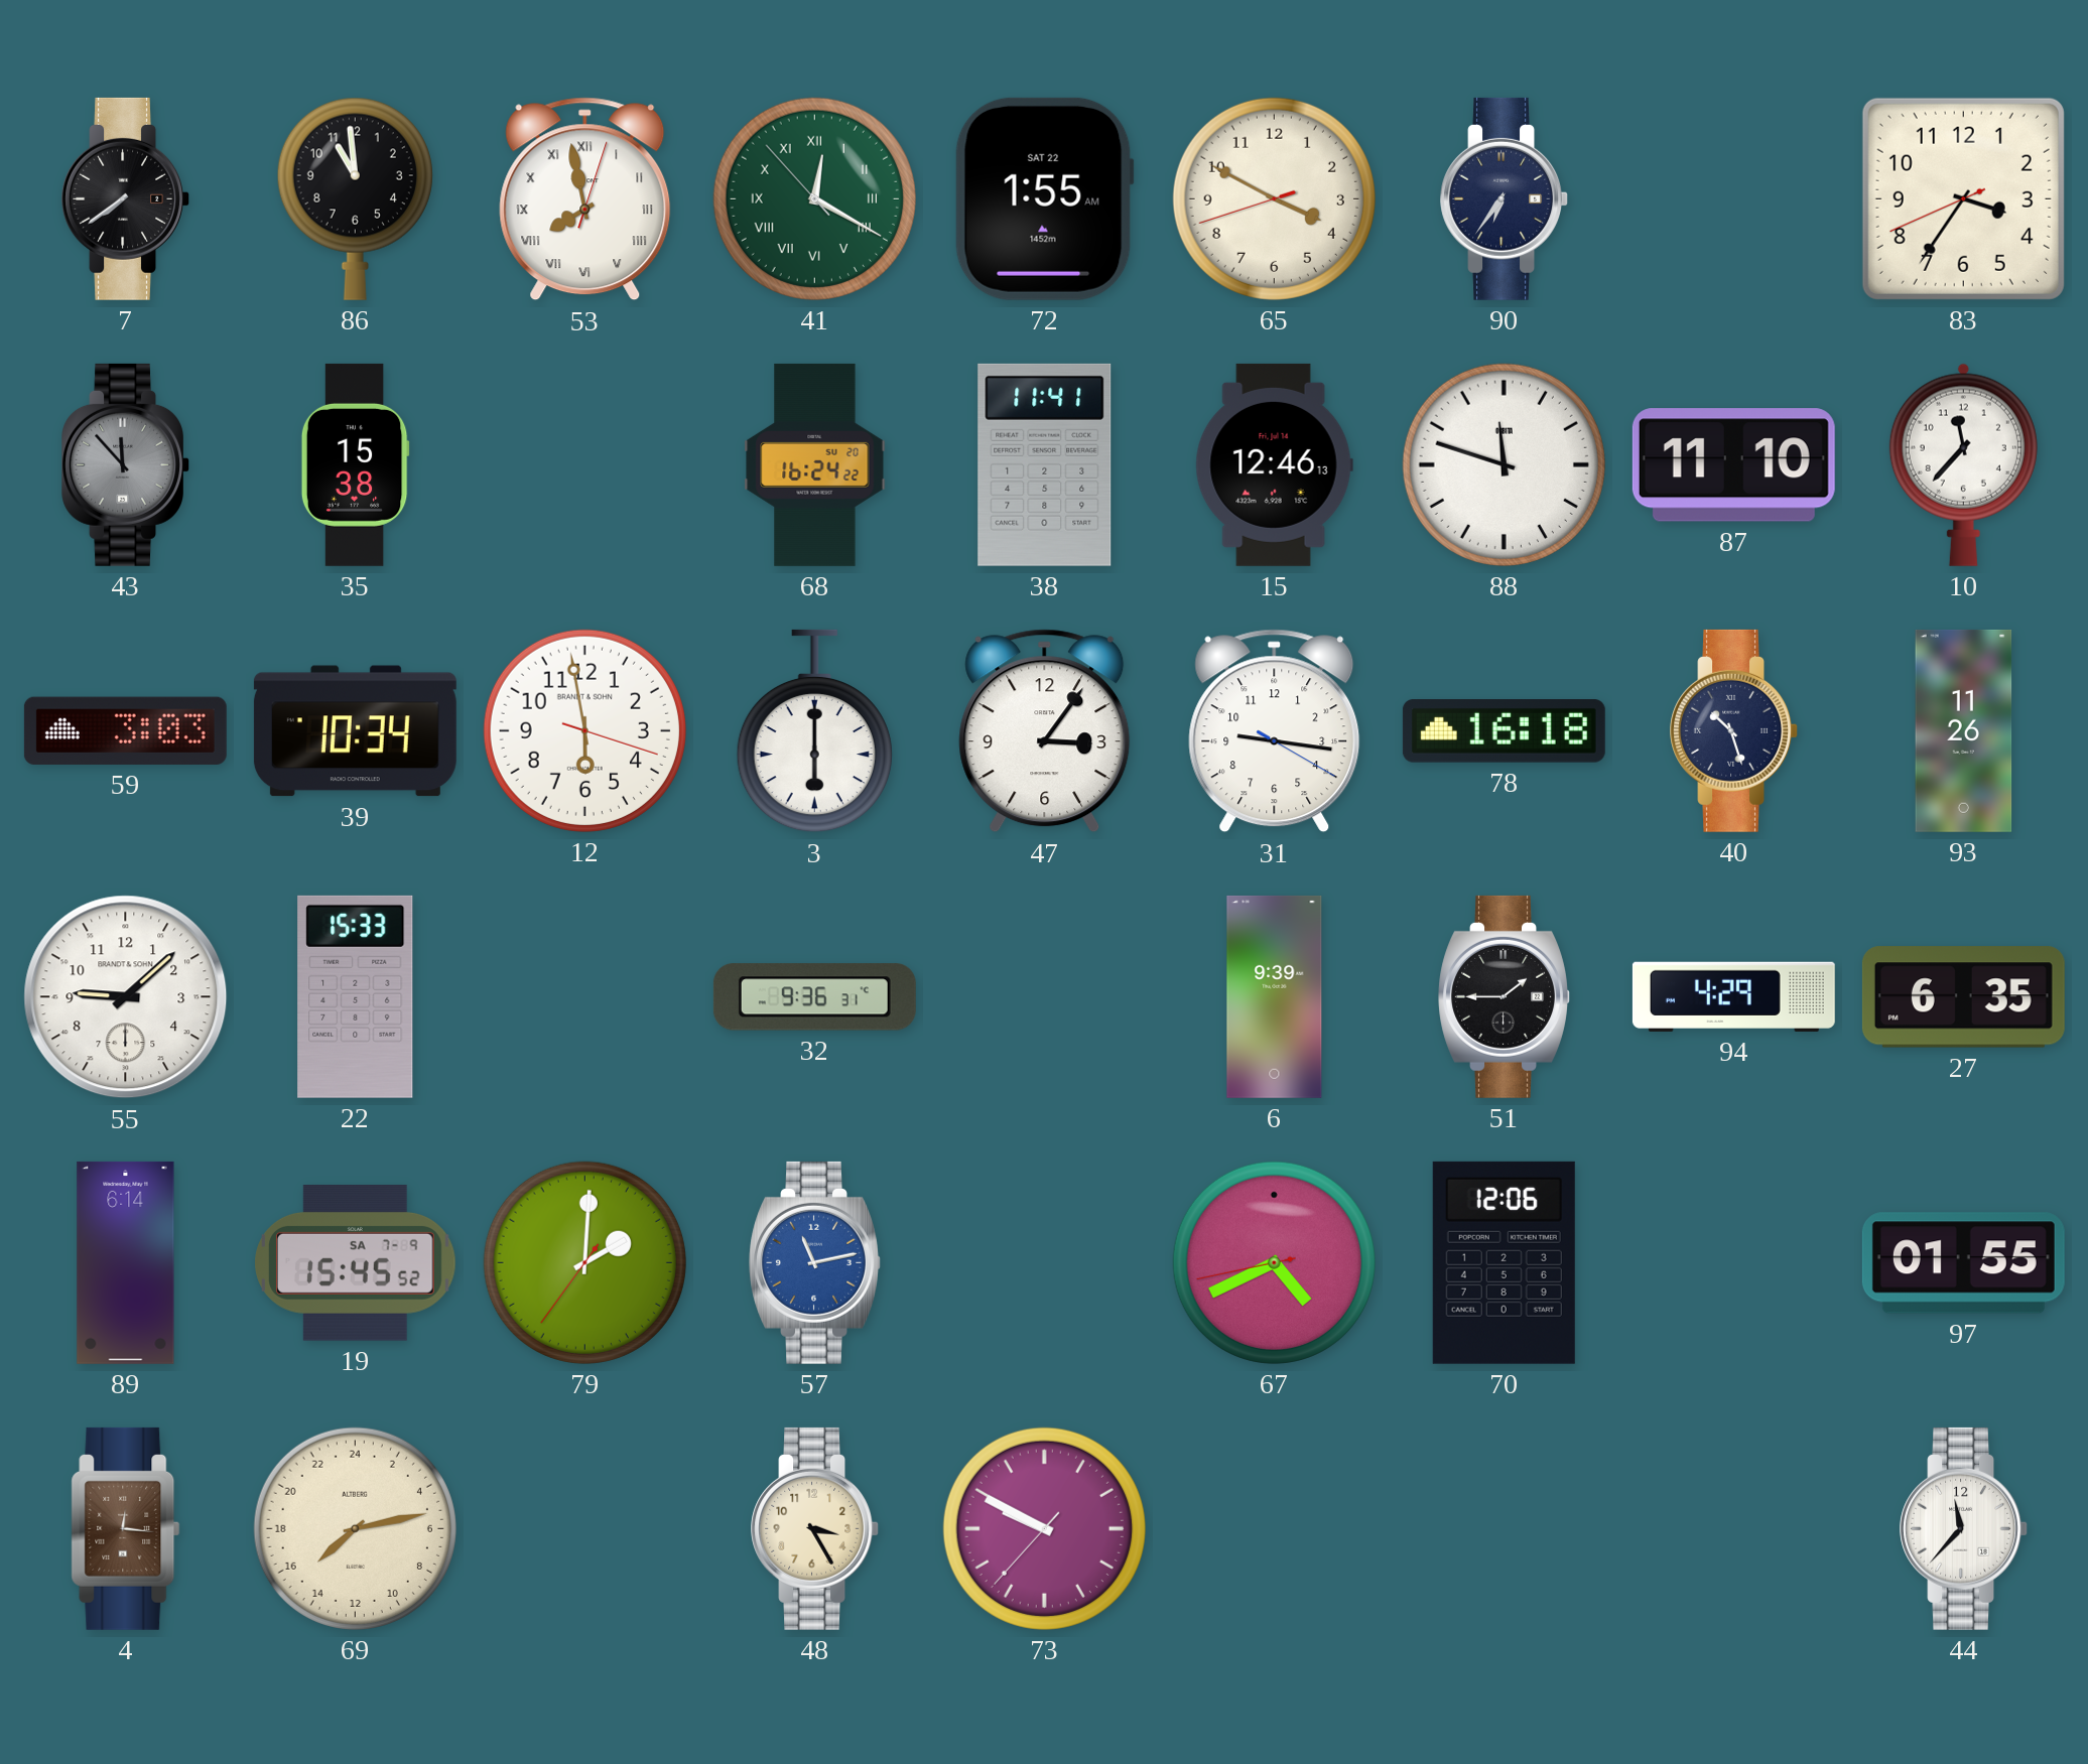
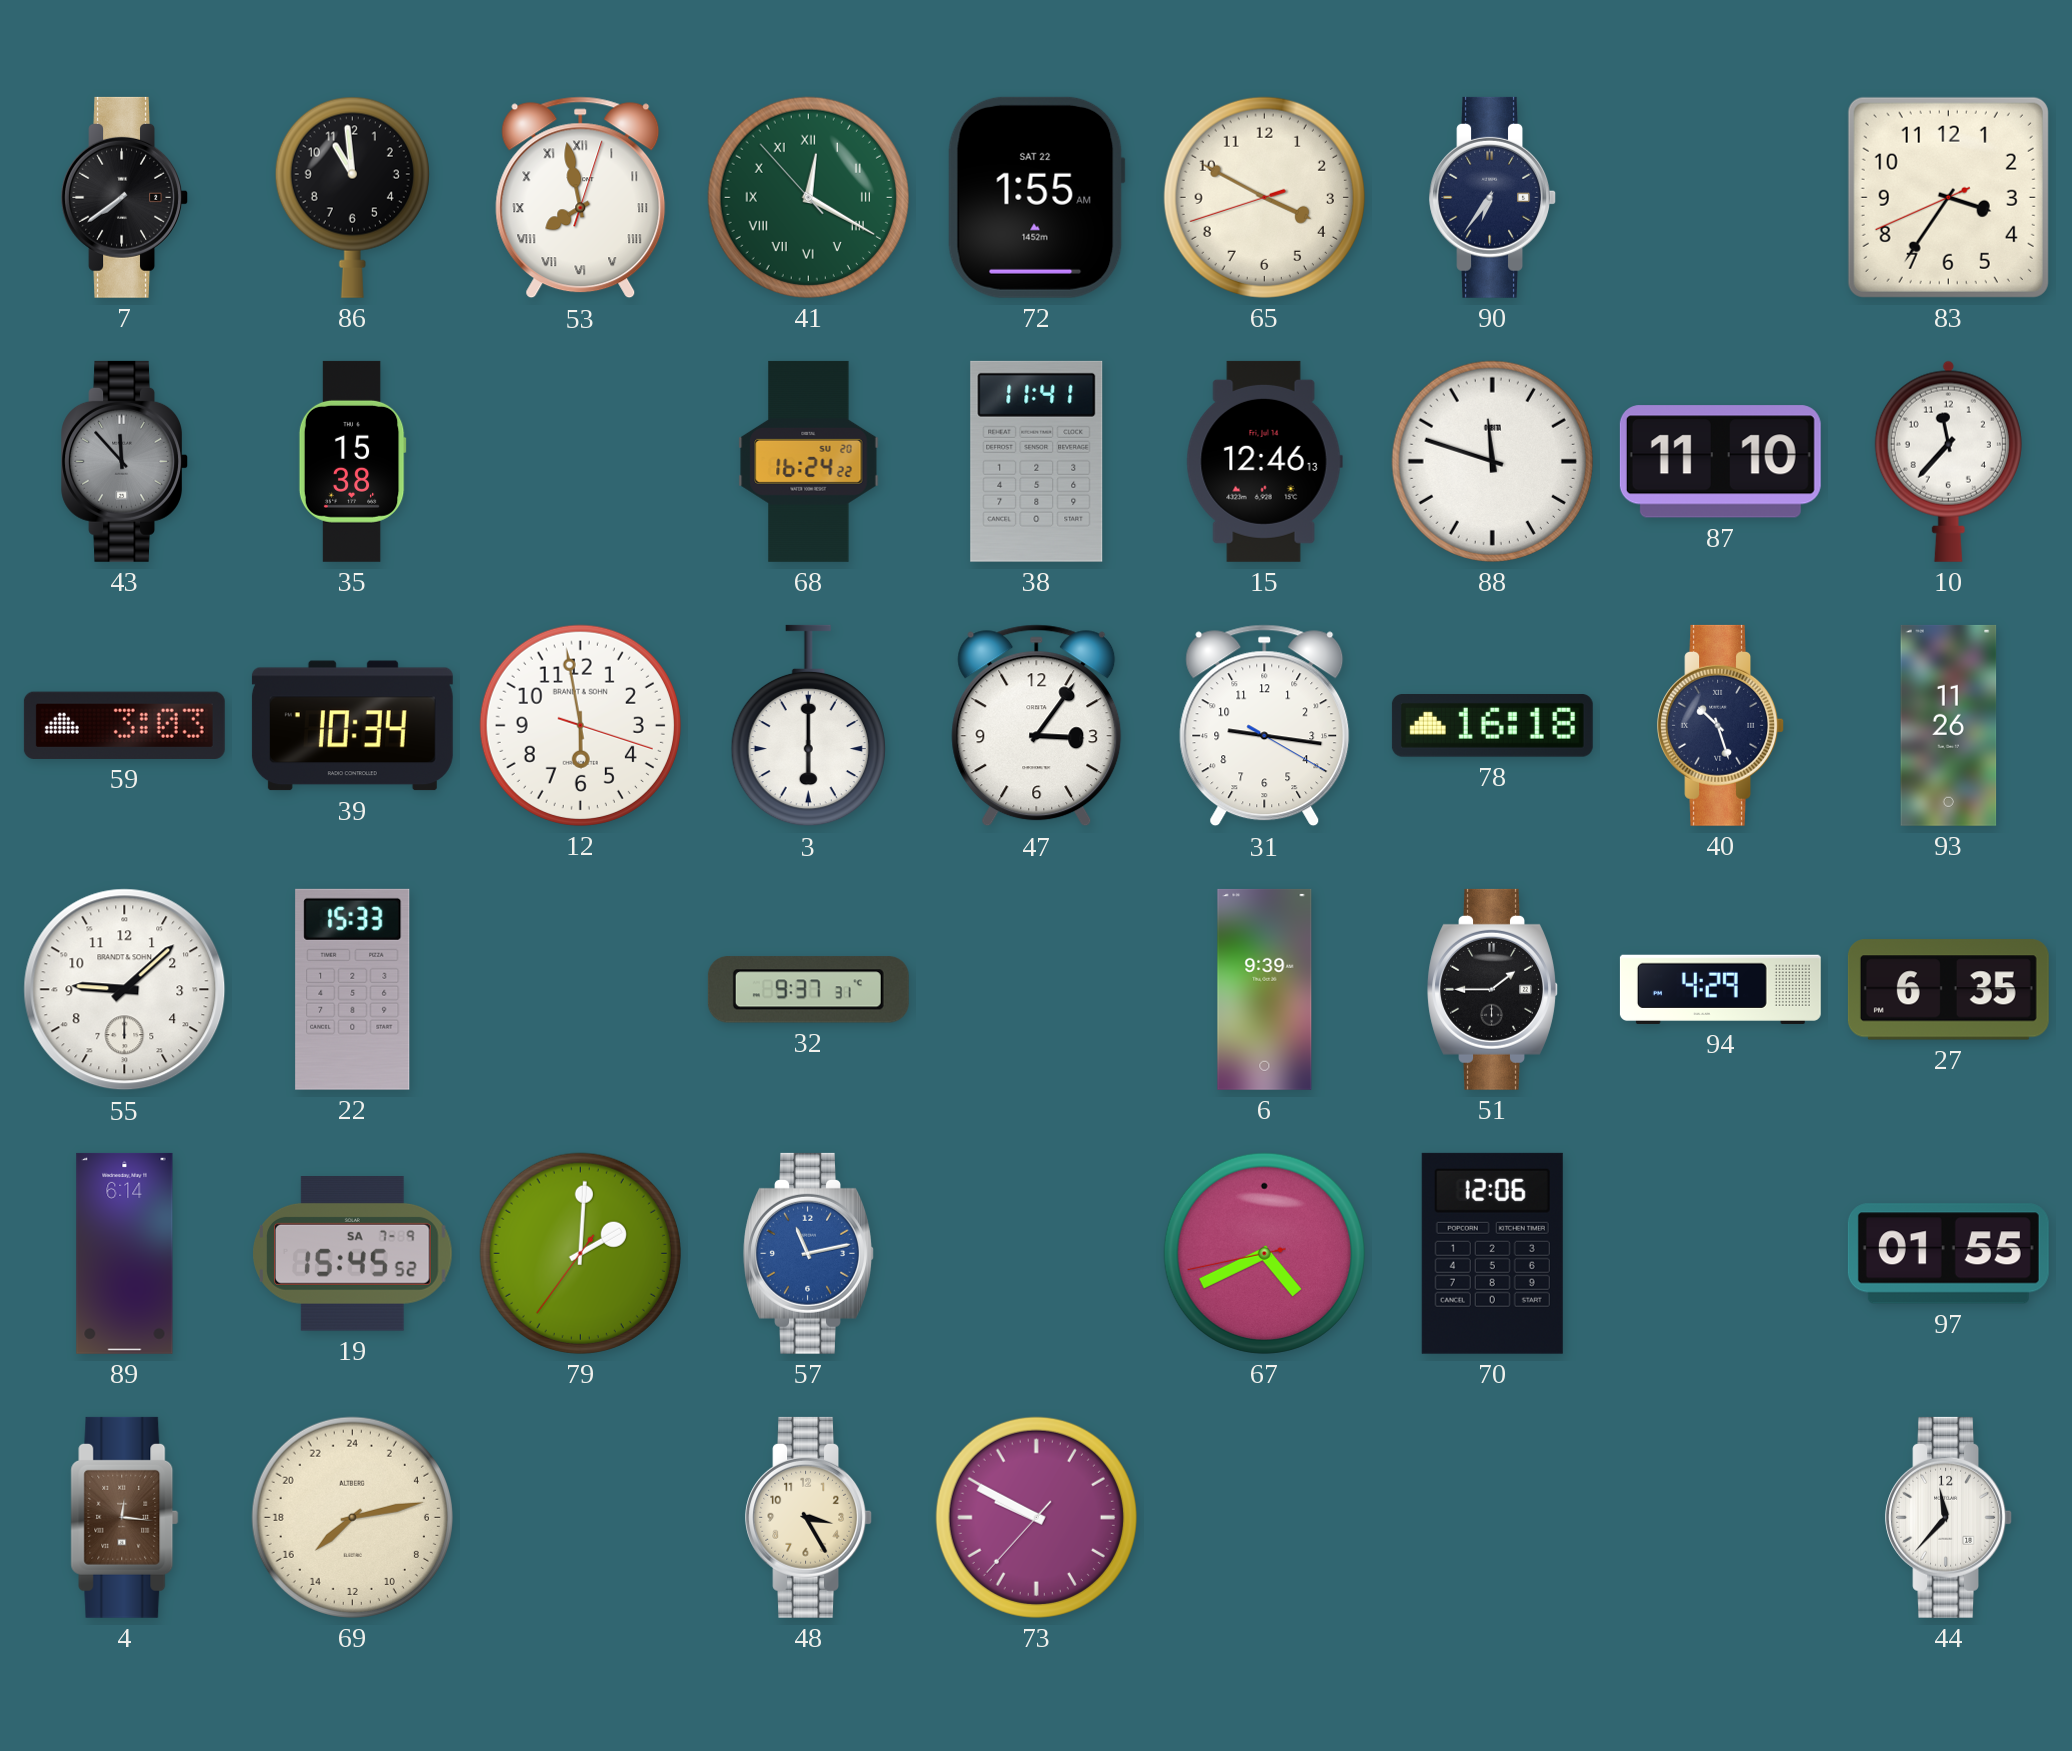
32: 9:36 -> 9:37
